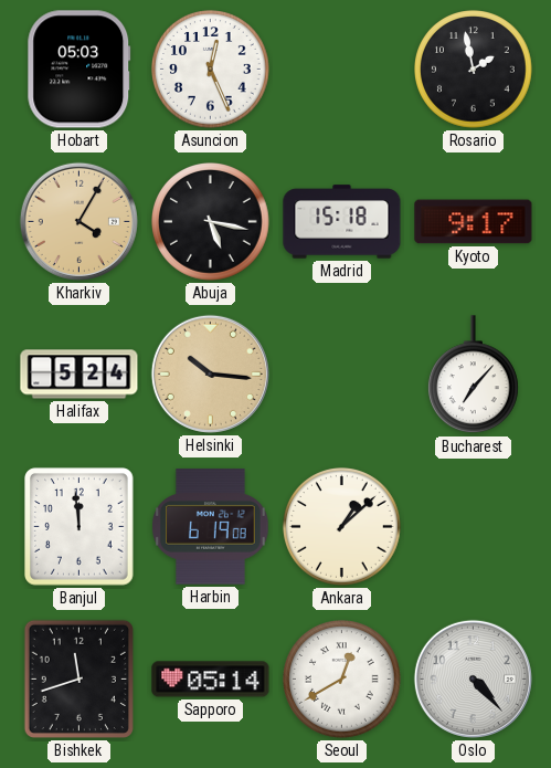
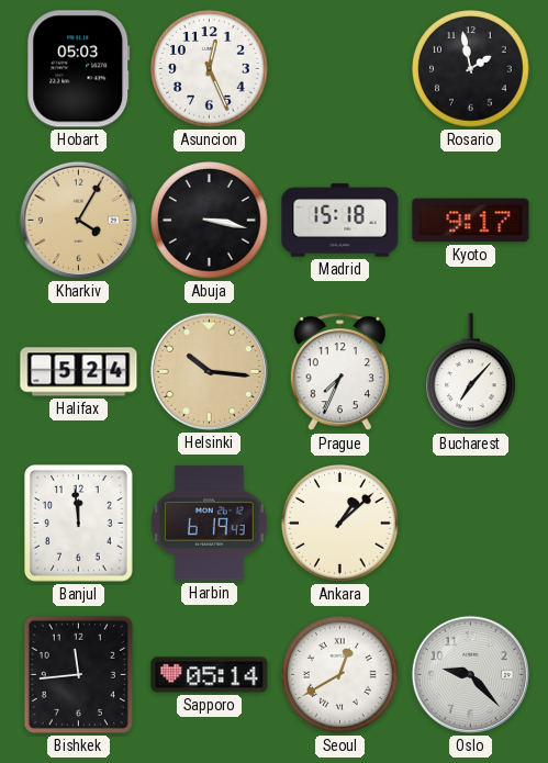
Abuja: 5:17 -> 3:17
Prague: none -> 7:34
Harbin: 6:19:08 -> 6:19:43
Bishkek: 11:42 -> 11:44
Oslo: 4:23 -> 9:23
